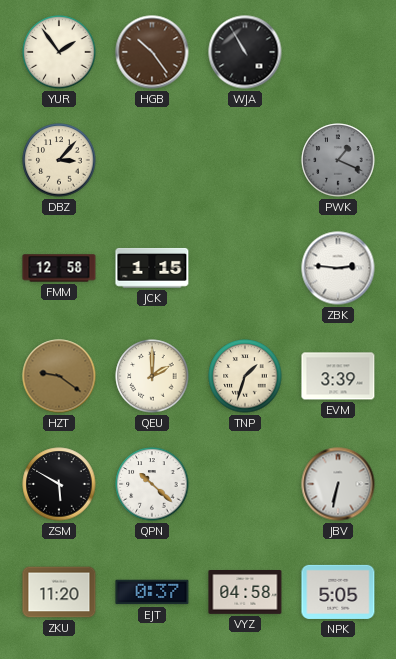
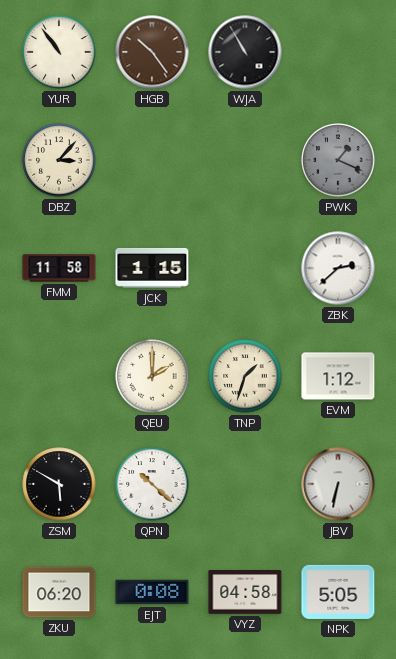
YUR: 1:54 -> 10:54
FMM: 12:58 -> 11:58
ZBK: 2:46 -> 2:38
HZT: 9:21 -> none
EVM: 3:39 -> 1:12
ZKU: 11:20 -> 06:20
EJT: 0:37 -> 0:08
